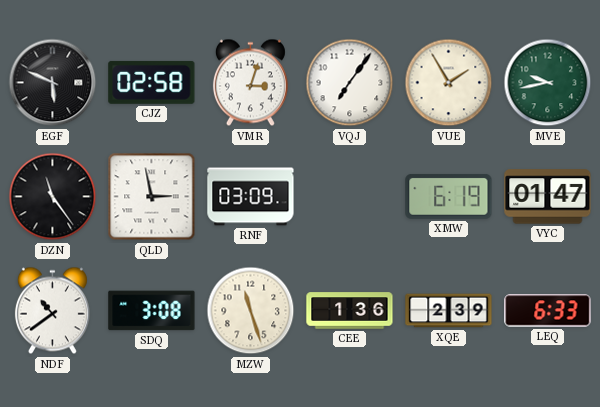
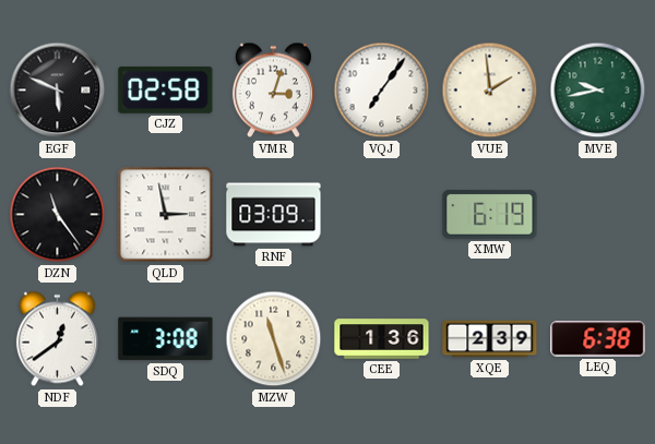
VUE: 1:55 -> 1:59
VYC: 01:47 -> none
NDF: 10:39 -> 12:39
LEQ: 6:33 -> 6:38
